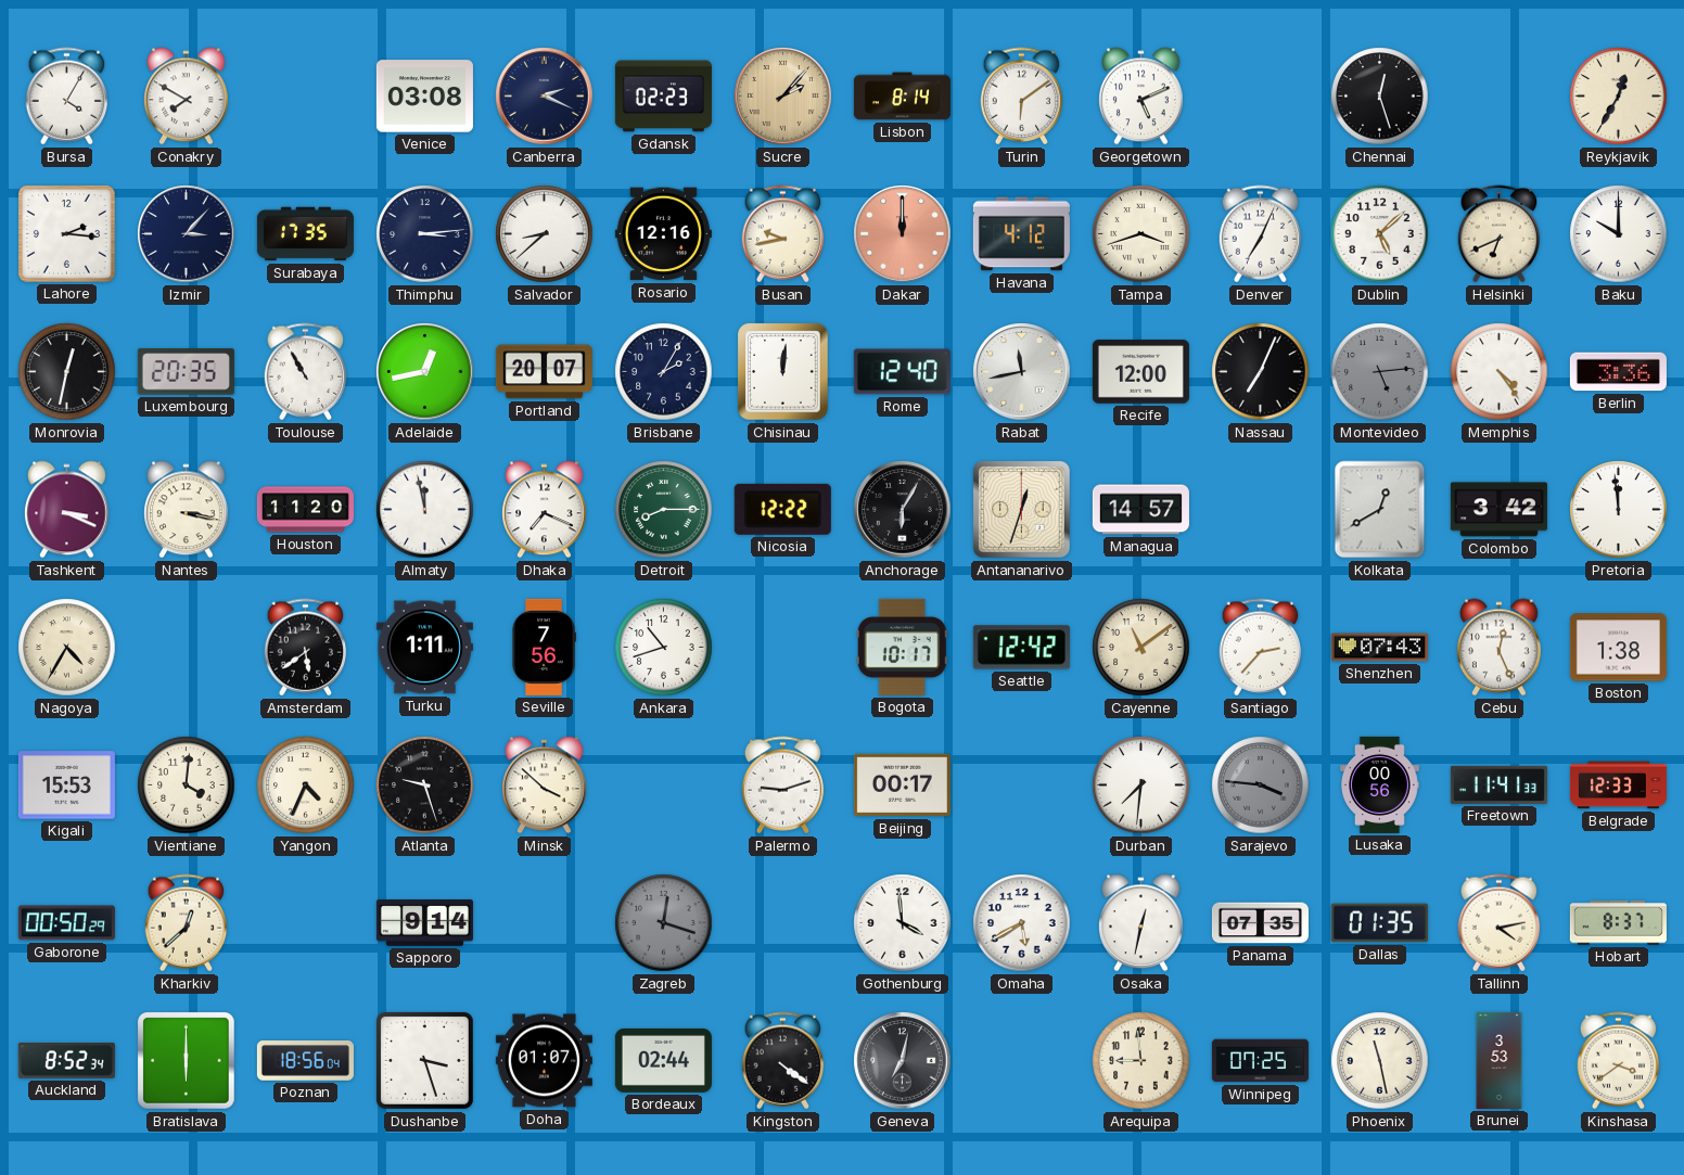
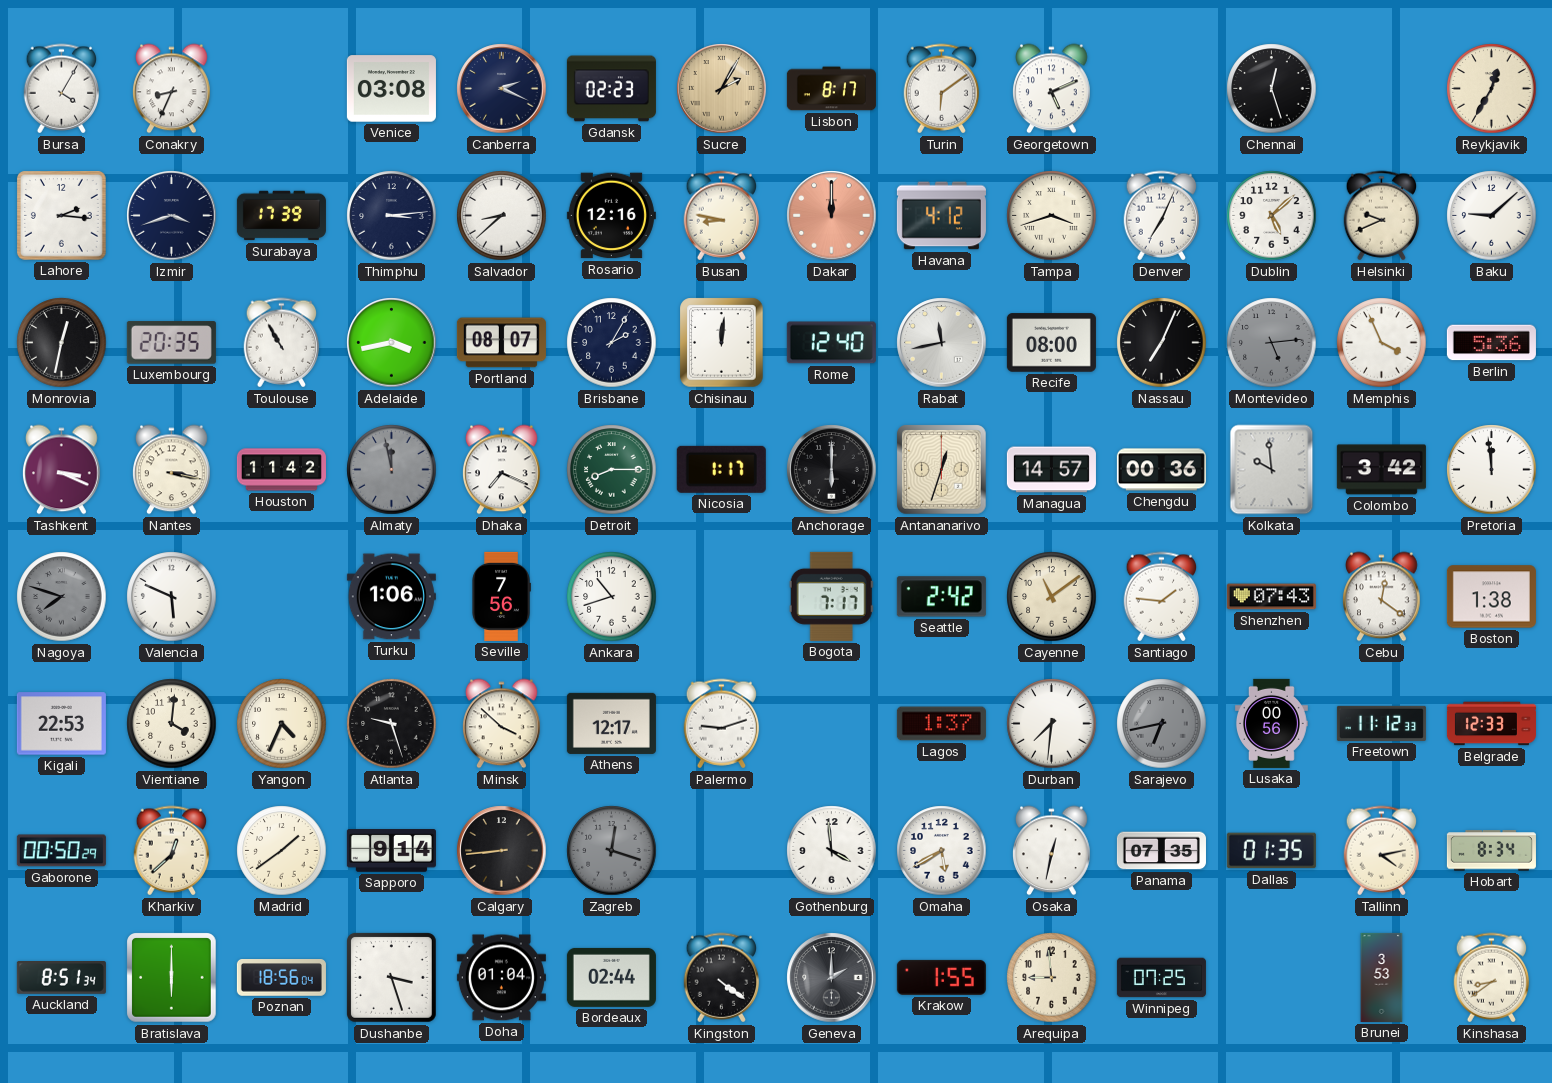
Conakry: 7:50 -> 8:34
Sucre: 2:07 -> 2:05
Lisbon: 8:14 -> 8:17
Izmir: 3:07 -> 3:42
Surabaya: 17:35 -> 17:39
Busan: 9:43 -> 8:47
Helsinki: 6:41 -> 9:41
Baku: 10:00 -> 9:08
Adelaide: 12:43 -> 3:43
Portland: 20:07 -> 08:07
Recife: 12:00 -> 08:00
Memphis: 4:24 -> 3:56
Berlin: 3:36 -> 5:36
Houston: 11:20 -> 11:42
Almaty dial: white -> grey
Nicosia: 12:22 -> 1:17
Anchorage: 6:05 -> 6:00
Chengdu: none -> 00:36
Kolkata: 12:40 -> 9:59
Nagoya: 4:35 -> 7:48
Nagoya dial: cream -> grey
Valencia: none -> 5:49
Amsterdam: 5:39 -> none
Turku: 1:11 -> 1:06
Bogota: 10:17 -> 7:17
Seattle: 12:42 -> 2:42
Santiago: 2:37 -> 1:46
Cebu: 12:26 -> 12:21
Kigali: 15:53 -> 22:53
Athens: none -> 12:17
Beijing: 00:17 -> none
Lagos: none -> 1:37
Sarajevo: 3:46 -> 6:43
Freetown: 11:41 -> 11:12
Madrid: none -> 1:39
Calgary: none -> 8:44
Hobart: 8:37 -> 8:34
Auckland: 8:52 -> 8:51
Doha: 01:07 -> 01:04
Geneva: 7:02 -> 2:00
Krakow: none -> 1:55
Phoenix: 11:28 -> none
Kinshasa: 3:39 -> 8:39
